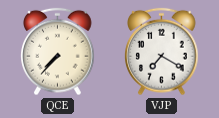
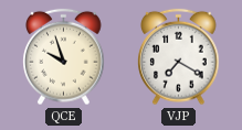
QCE: 7:37 -> 9:57
